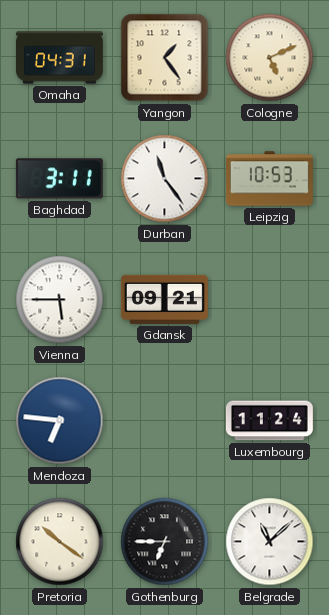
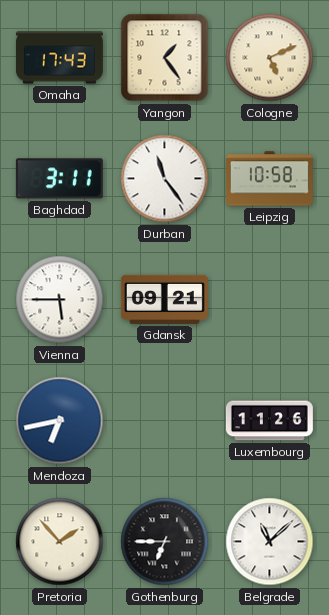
Omaha: 04:31 -> 17:43
Leipzig: 10:53 -> 10:58
Mendoza: 6:46 -> 6:43
Luxembourg: 11:24 -> 11:26
Pretoria: 10:21 -> 1:53
